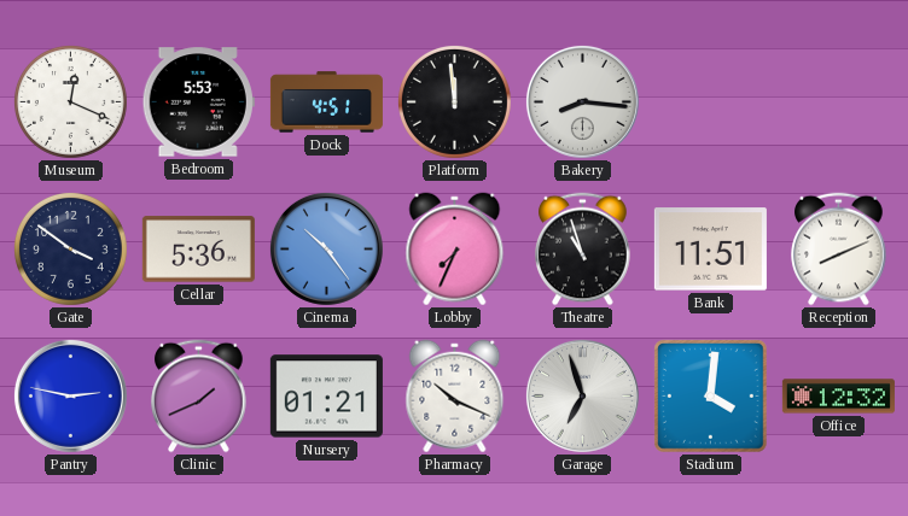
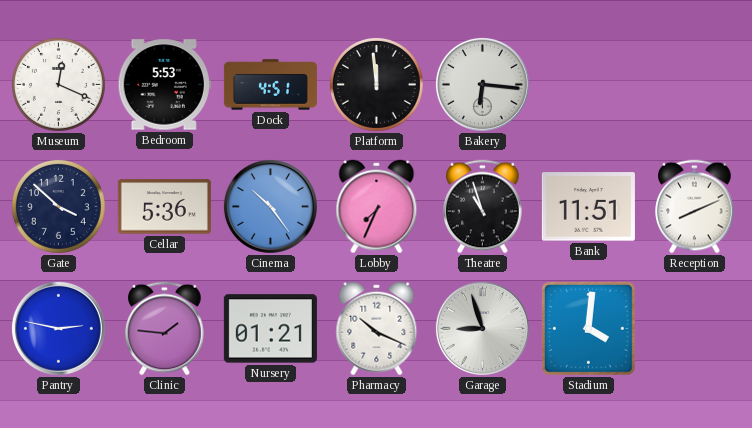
Bakery: 8:16 -> 6:16
Gate: 3:51 -> 3:52
Clinic: 1:41 -> 1:46
Garage: 6:57 -> 8:57
Office: 12:32 -> none
